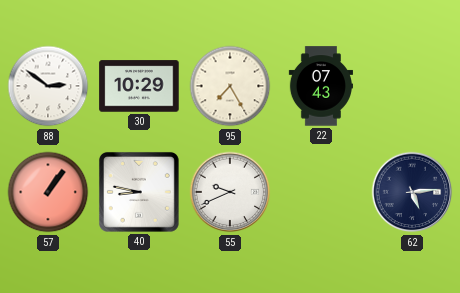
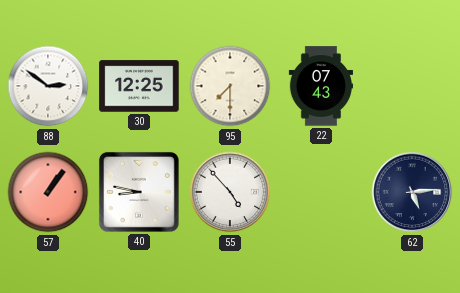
30: 10:29 -> 12:25
95: 7:25 -> 7:30
55: 9:41 -> 4:53
